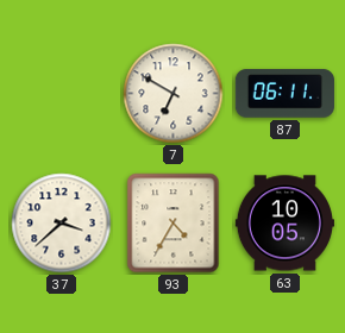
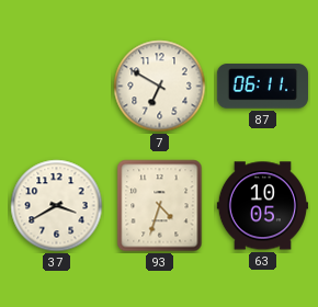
37: 3:38 -> 3:40
93: 4:35 -> 4:33
